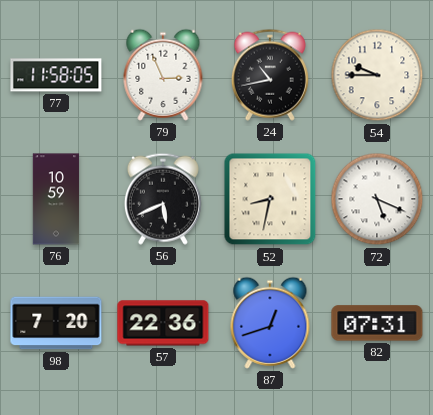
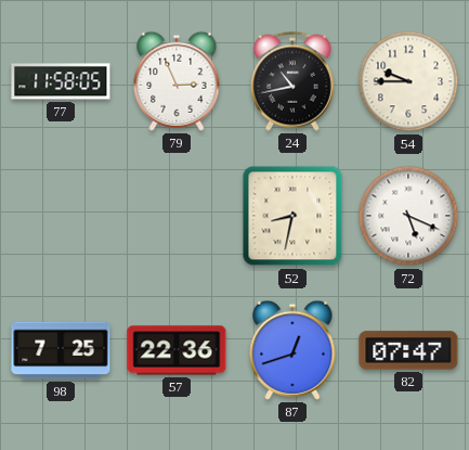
76: 10:59 -> none
56: 5:41 -> none
98: 7:20 -> 7:25
82: 07:31 -> 07:47
